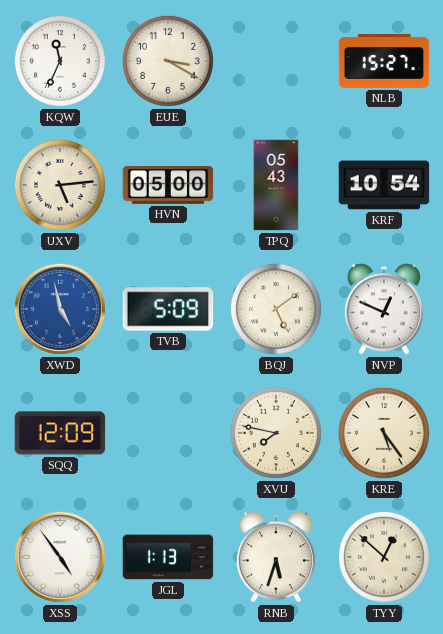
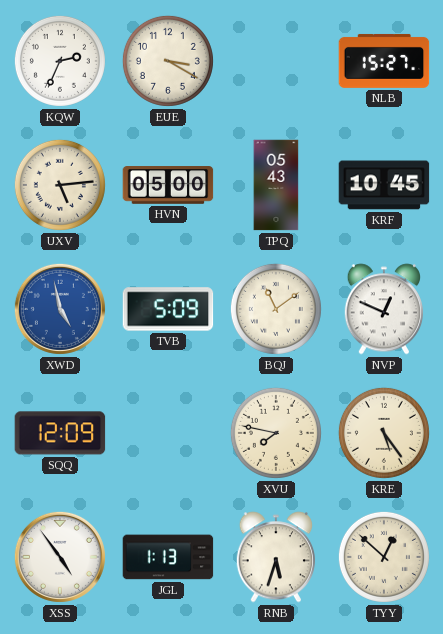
KQW: 11:34 -> 2:34
KRF: 10:54 -> 10:45
BQJ: 5:09 -> 11:09
